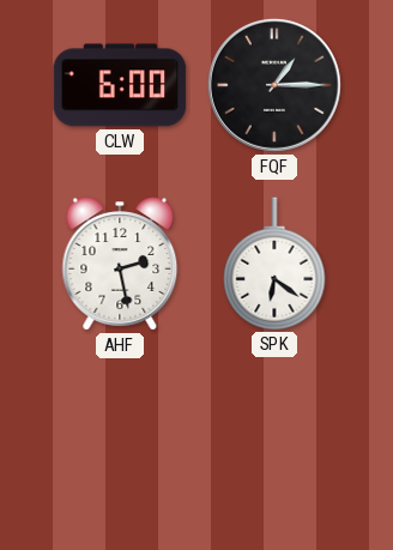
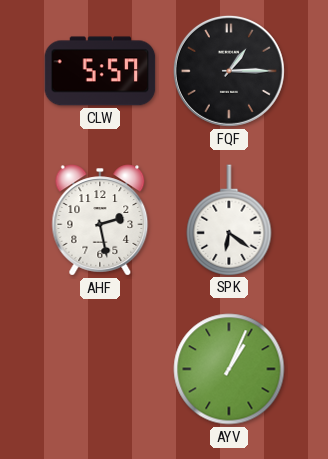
CLW: 6:00 -> 5:57
AYV: none -> 1:04
